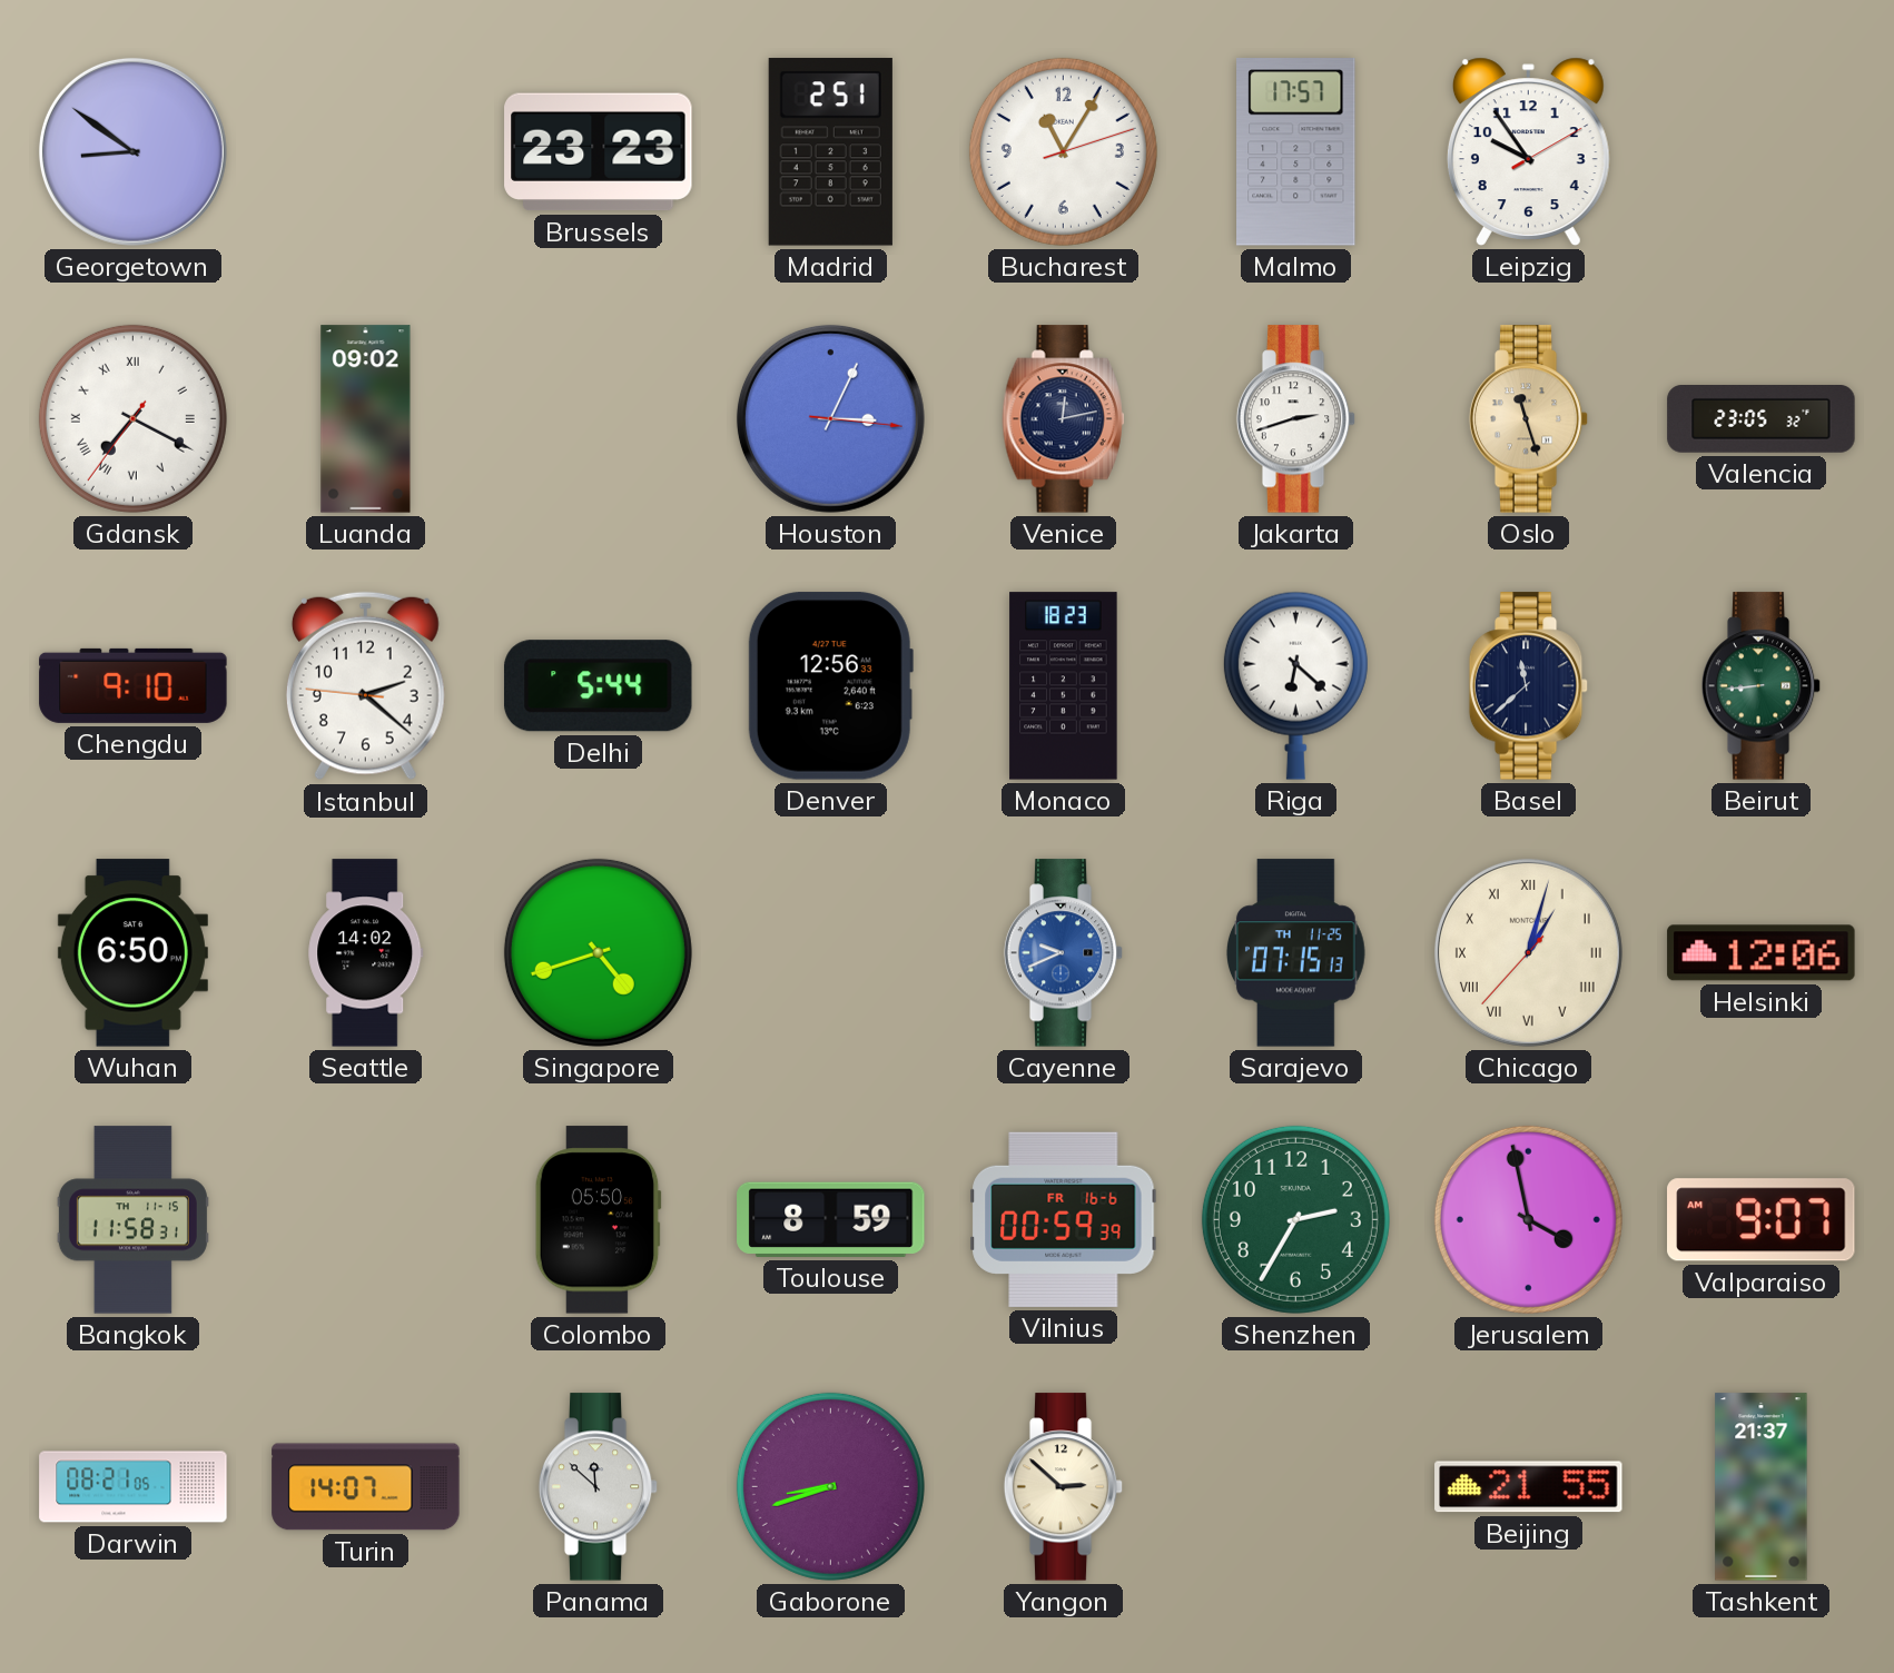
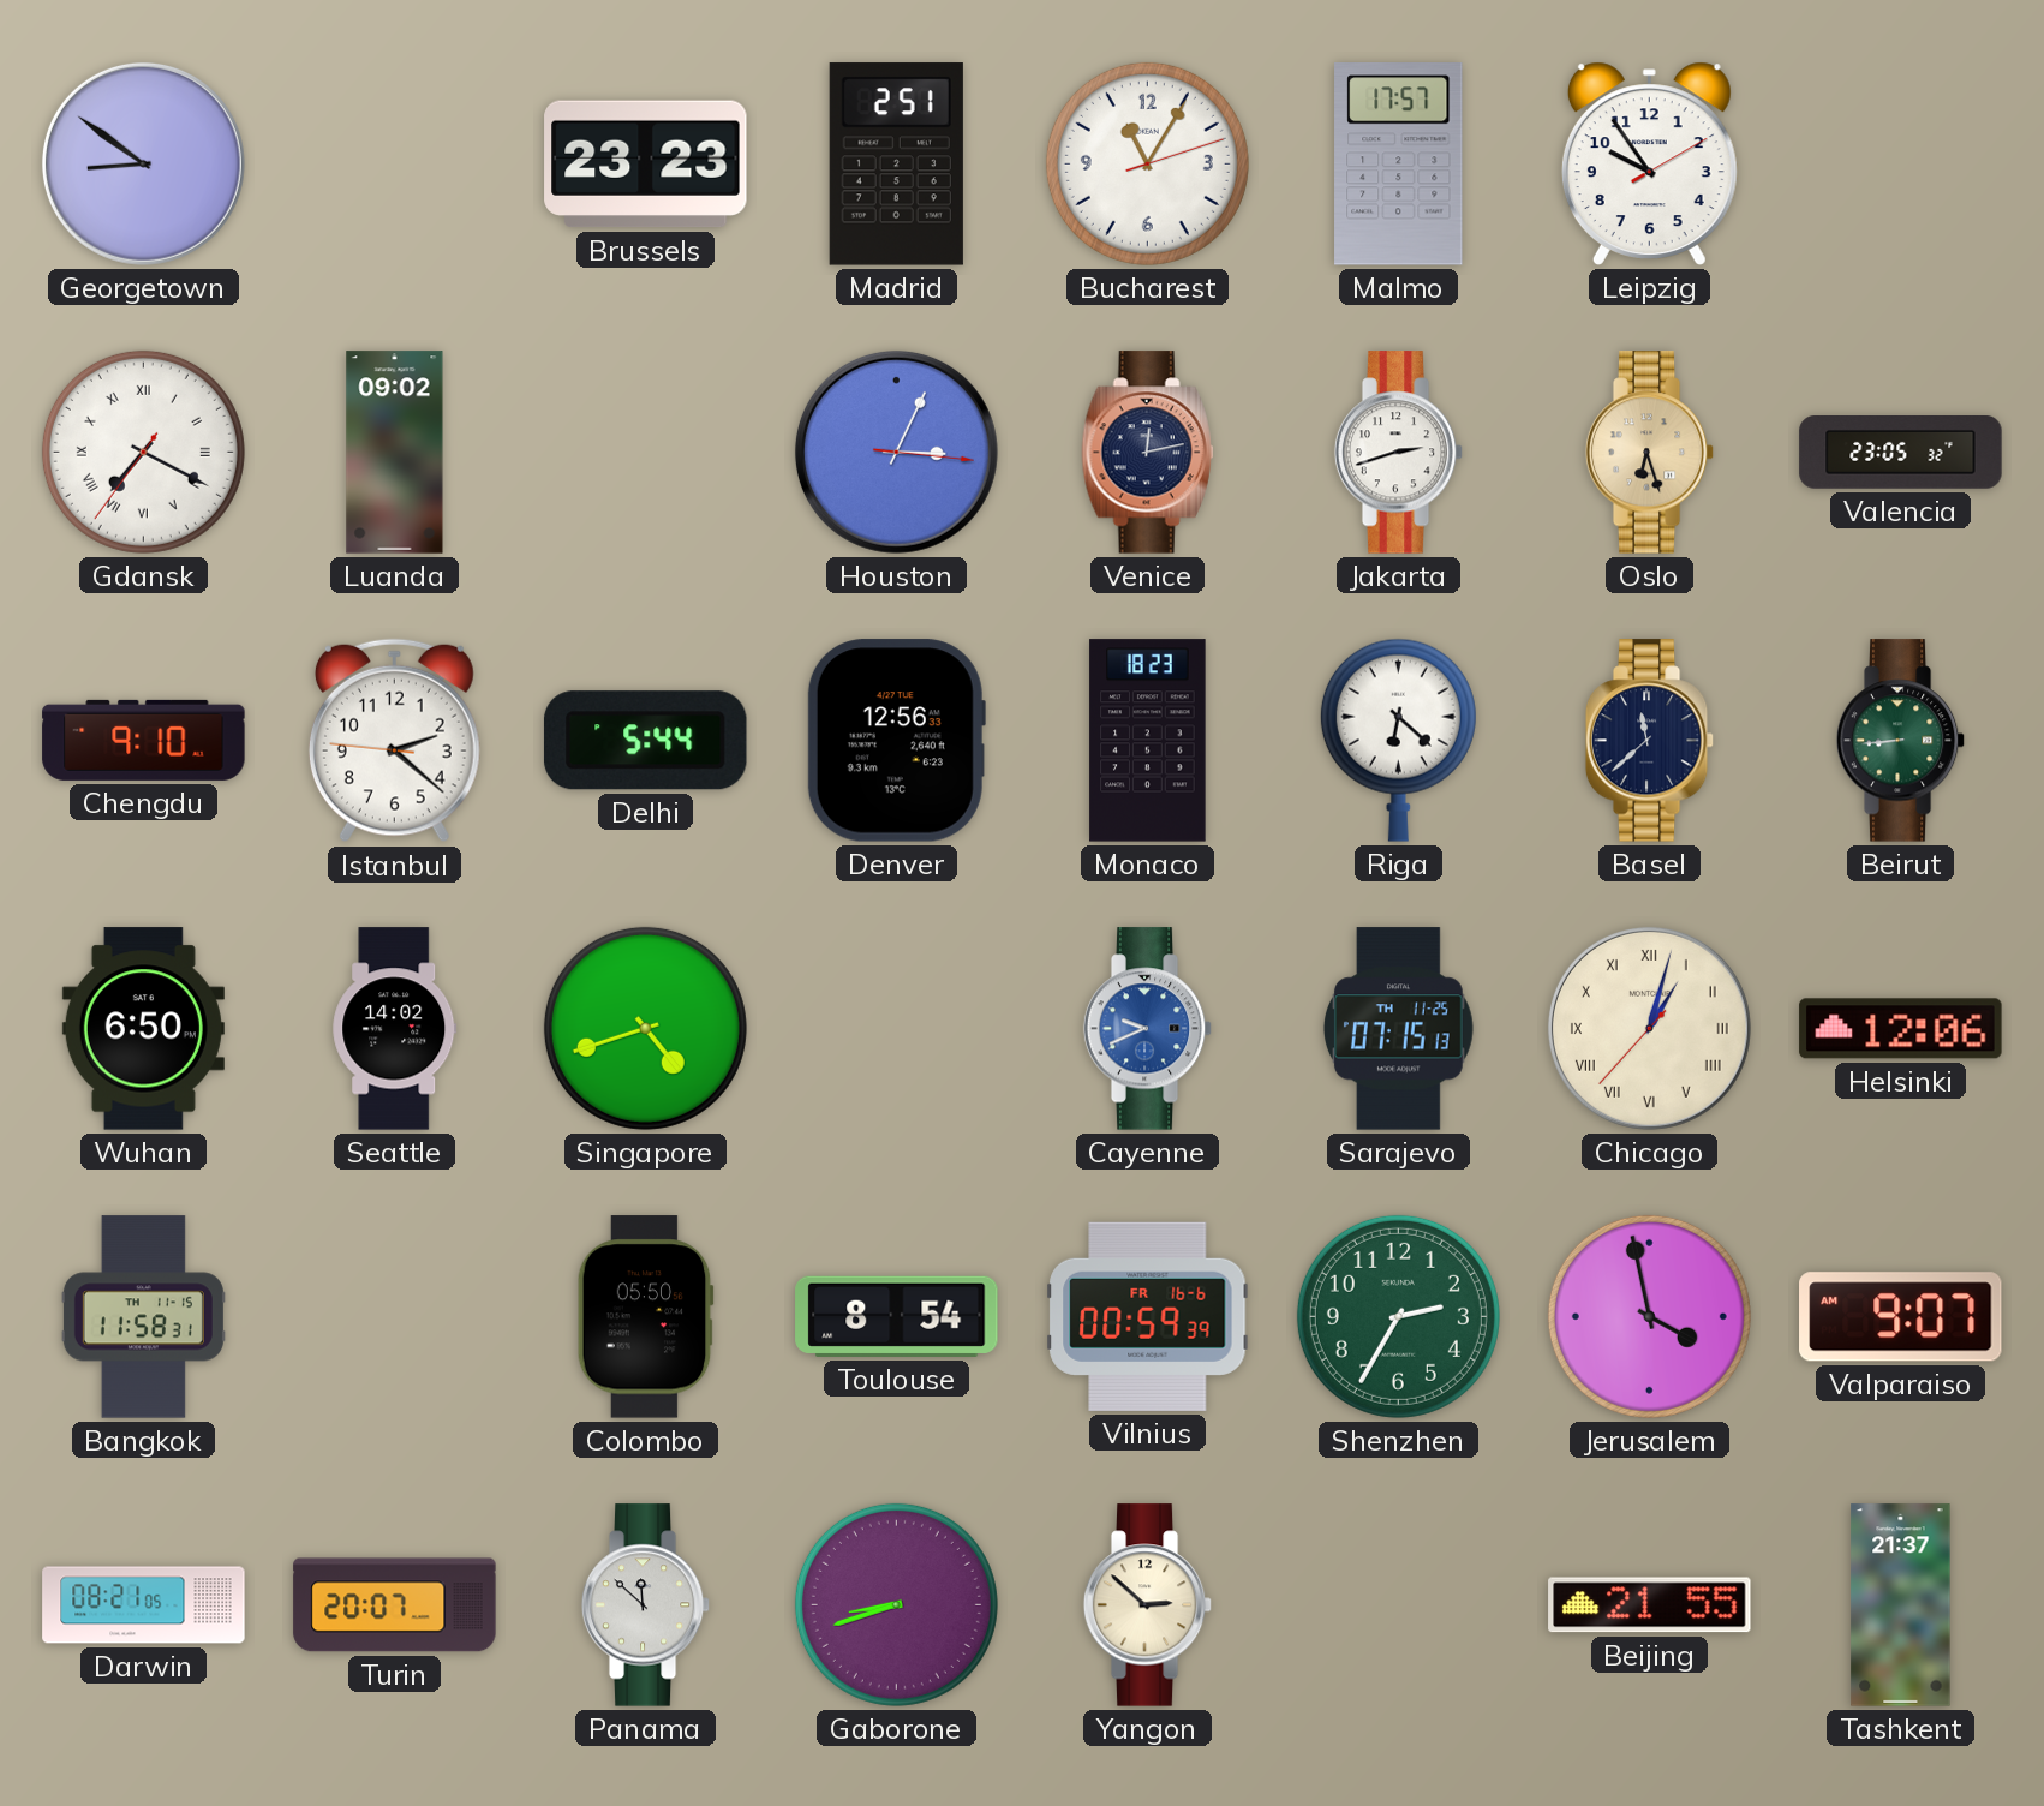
Oslo: 11:27 -> 6:27
Toulouse: 8:59 -> 8:54
Turin: 14:07 -> 20:07
